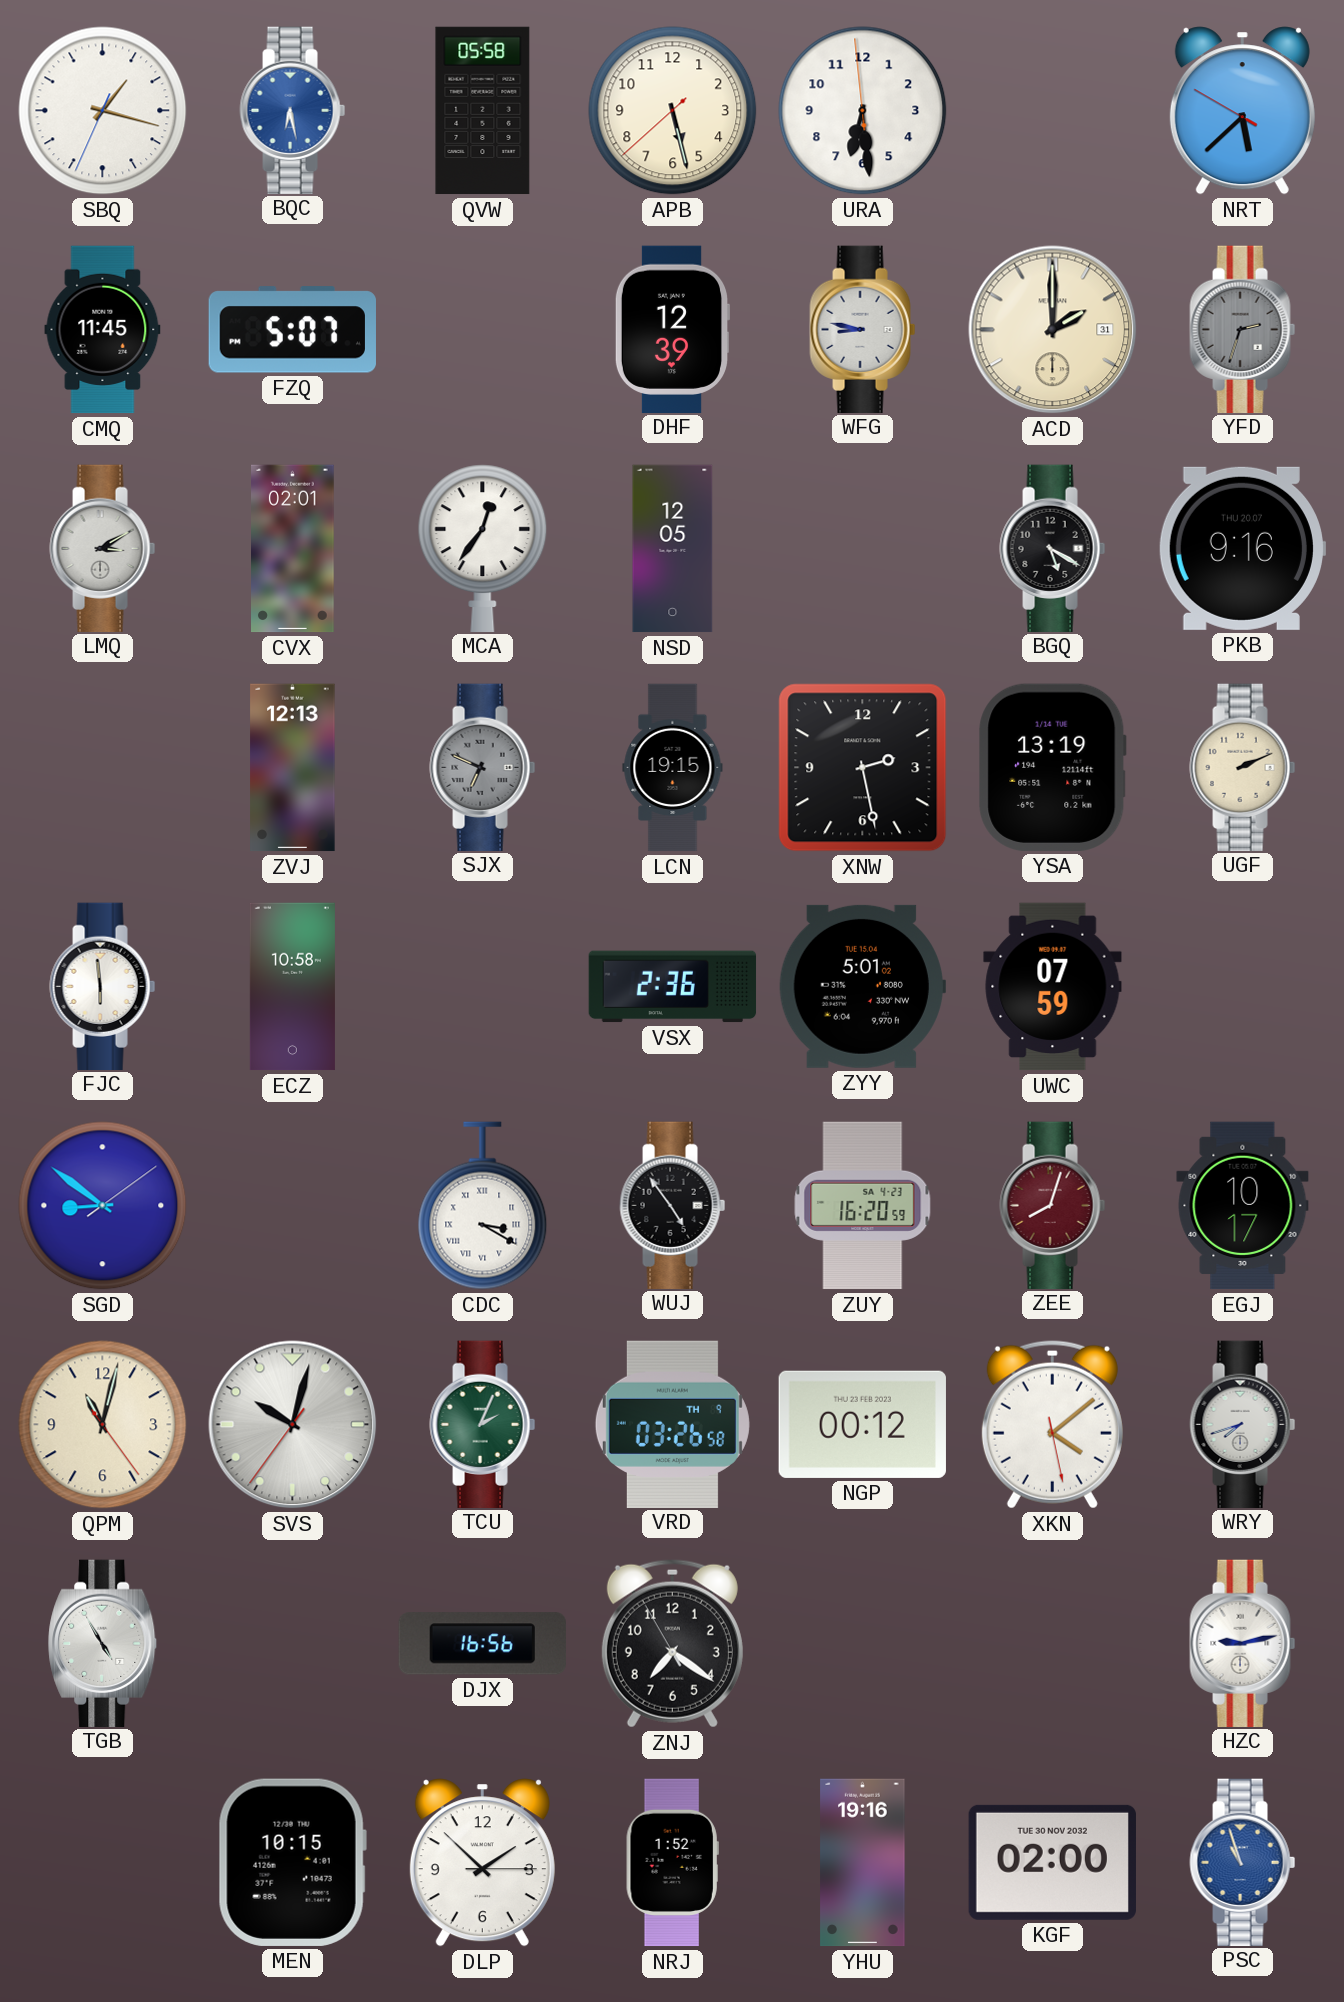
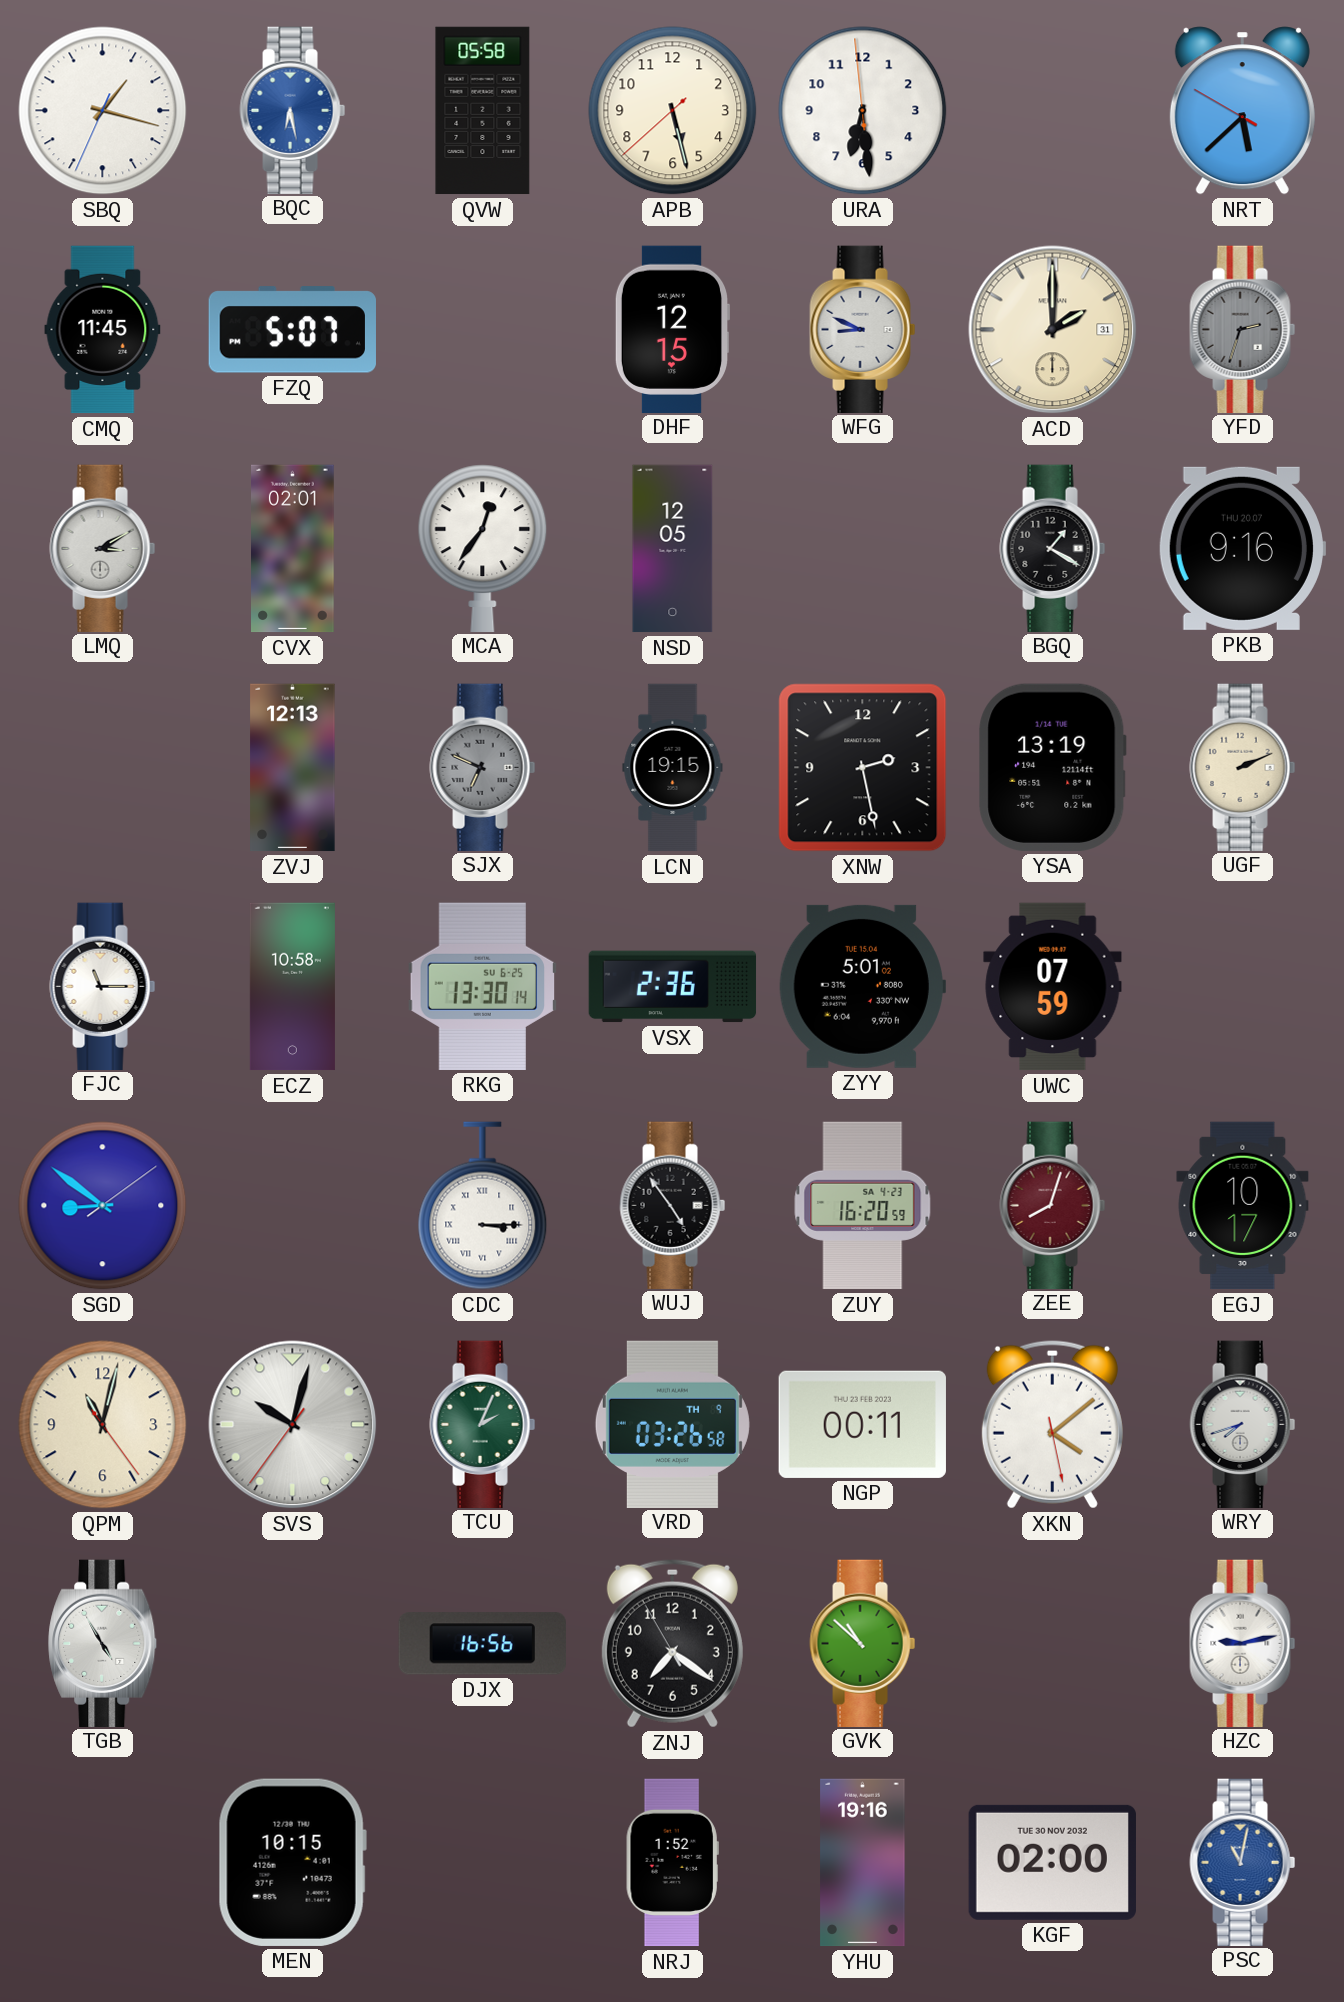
DHF: 12:39 -> 12:15
WFG: 8:47 -> 8:49
BGQ: 5:20 -> 1:20
FJC: 5:59 -> 11:15
RKG: none -> 13:30
CDC: 3:20 -> 3:15
NGP: 00:12 -> 00:11
GVK: none -> 10:52
DLP: 1:52 -> none
PSC: 10:57 -> 11:02
